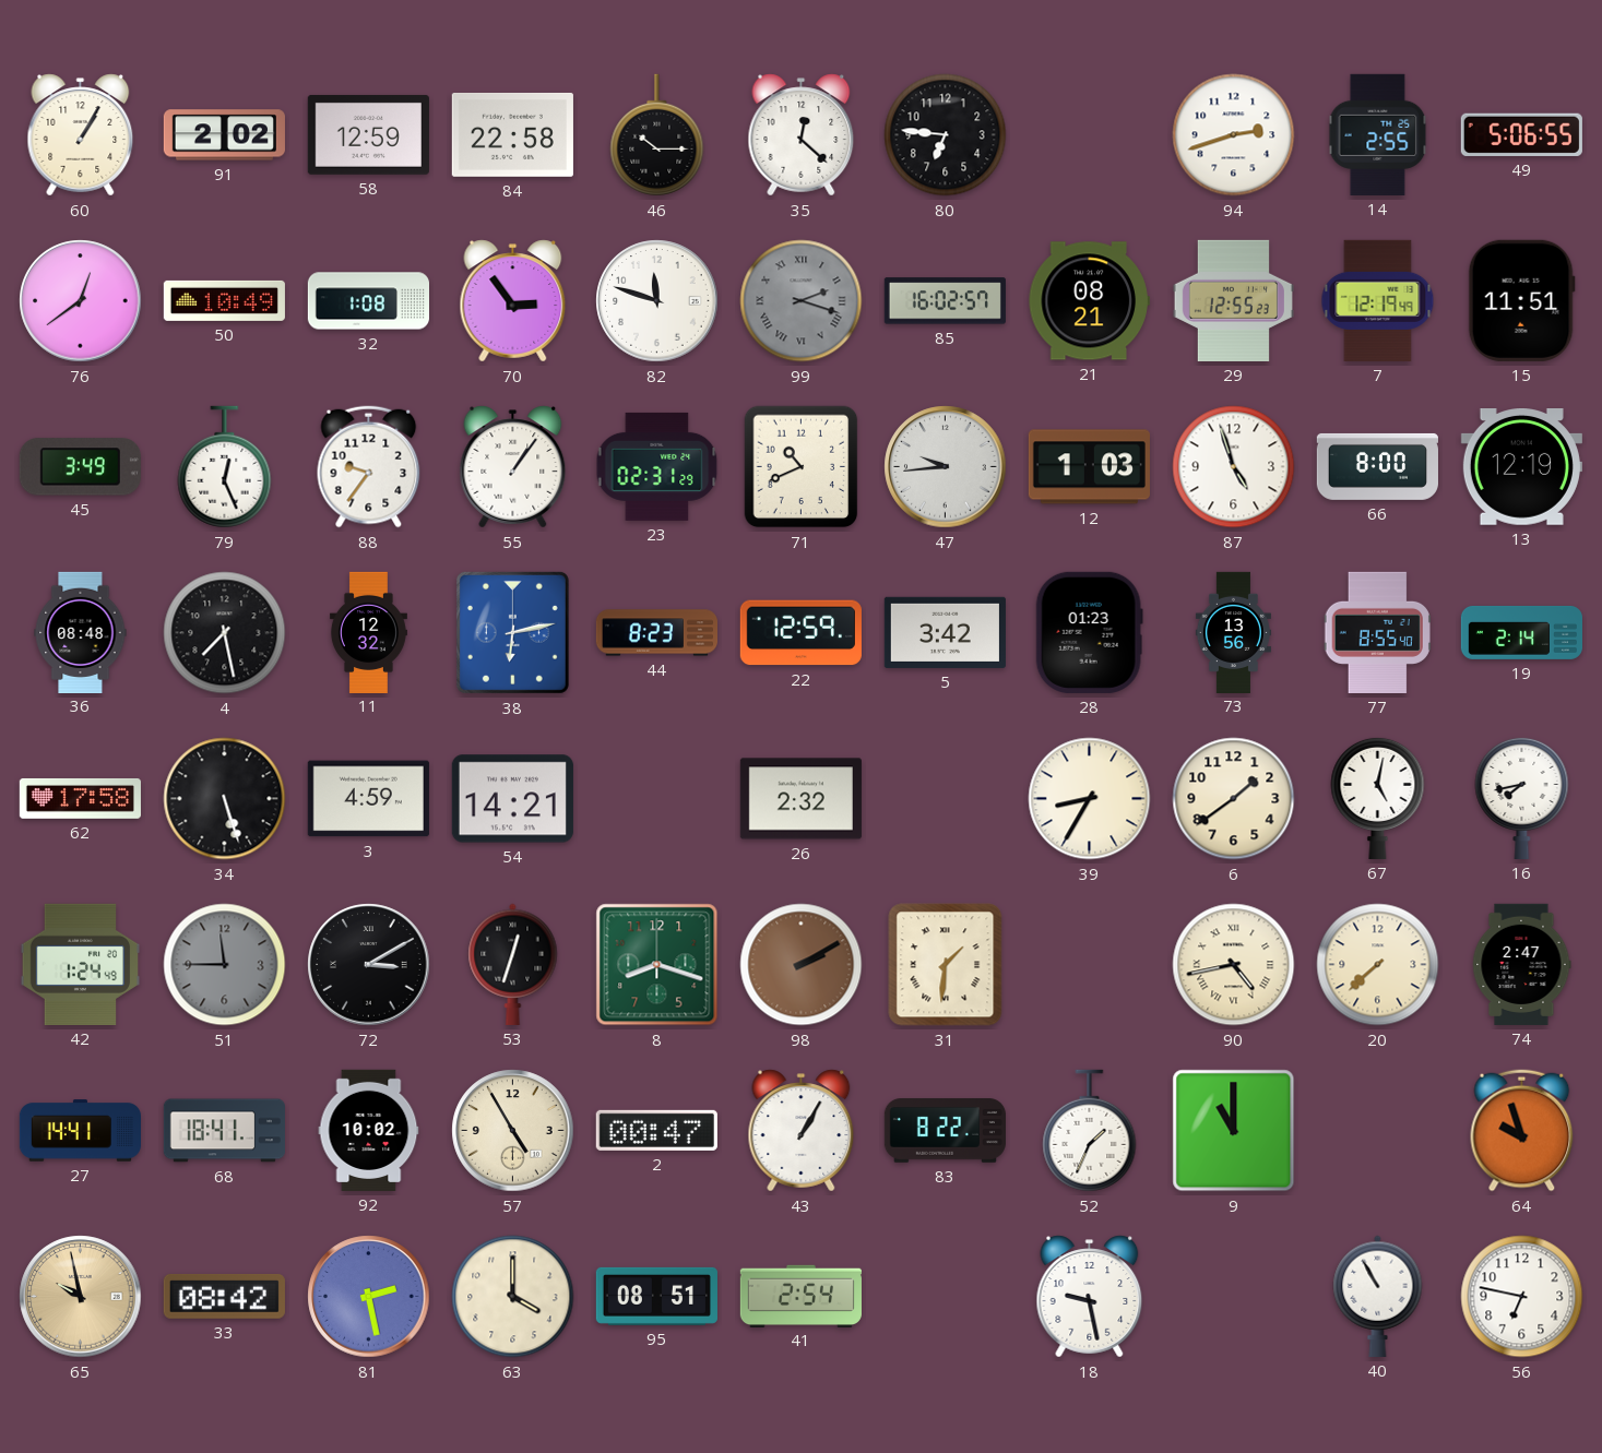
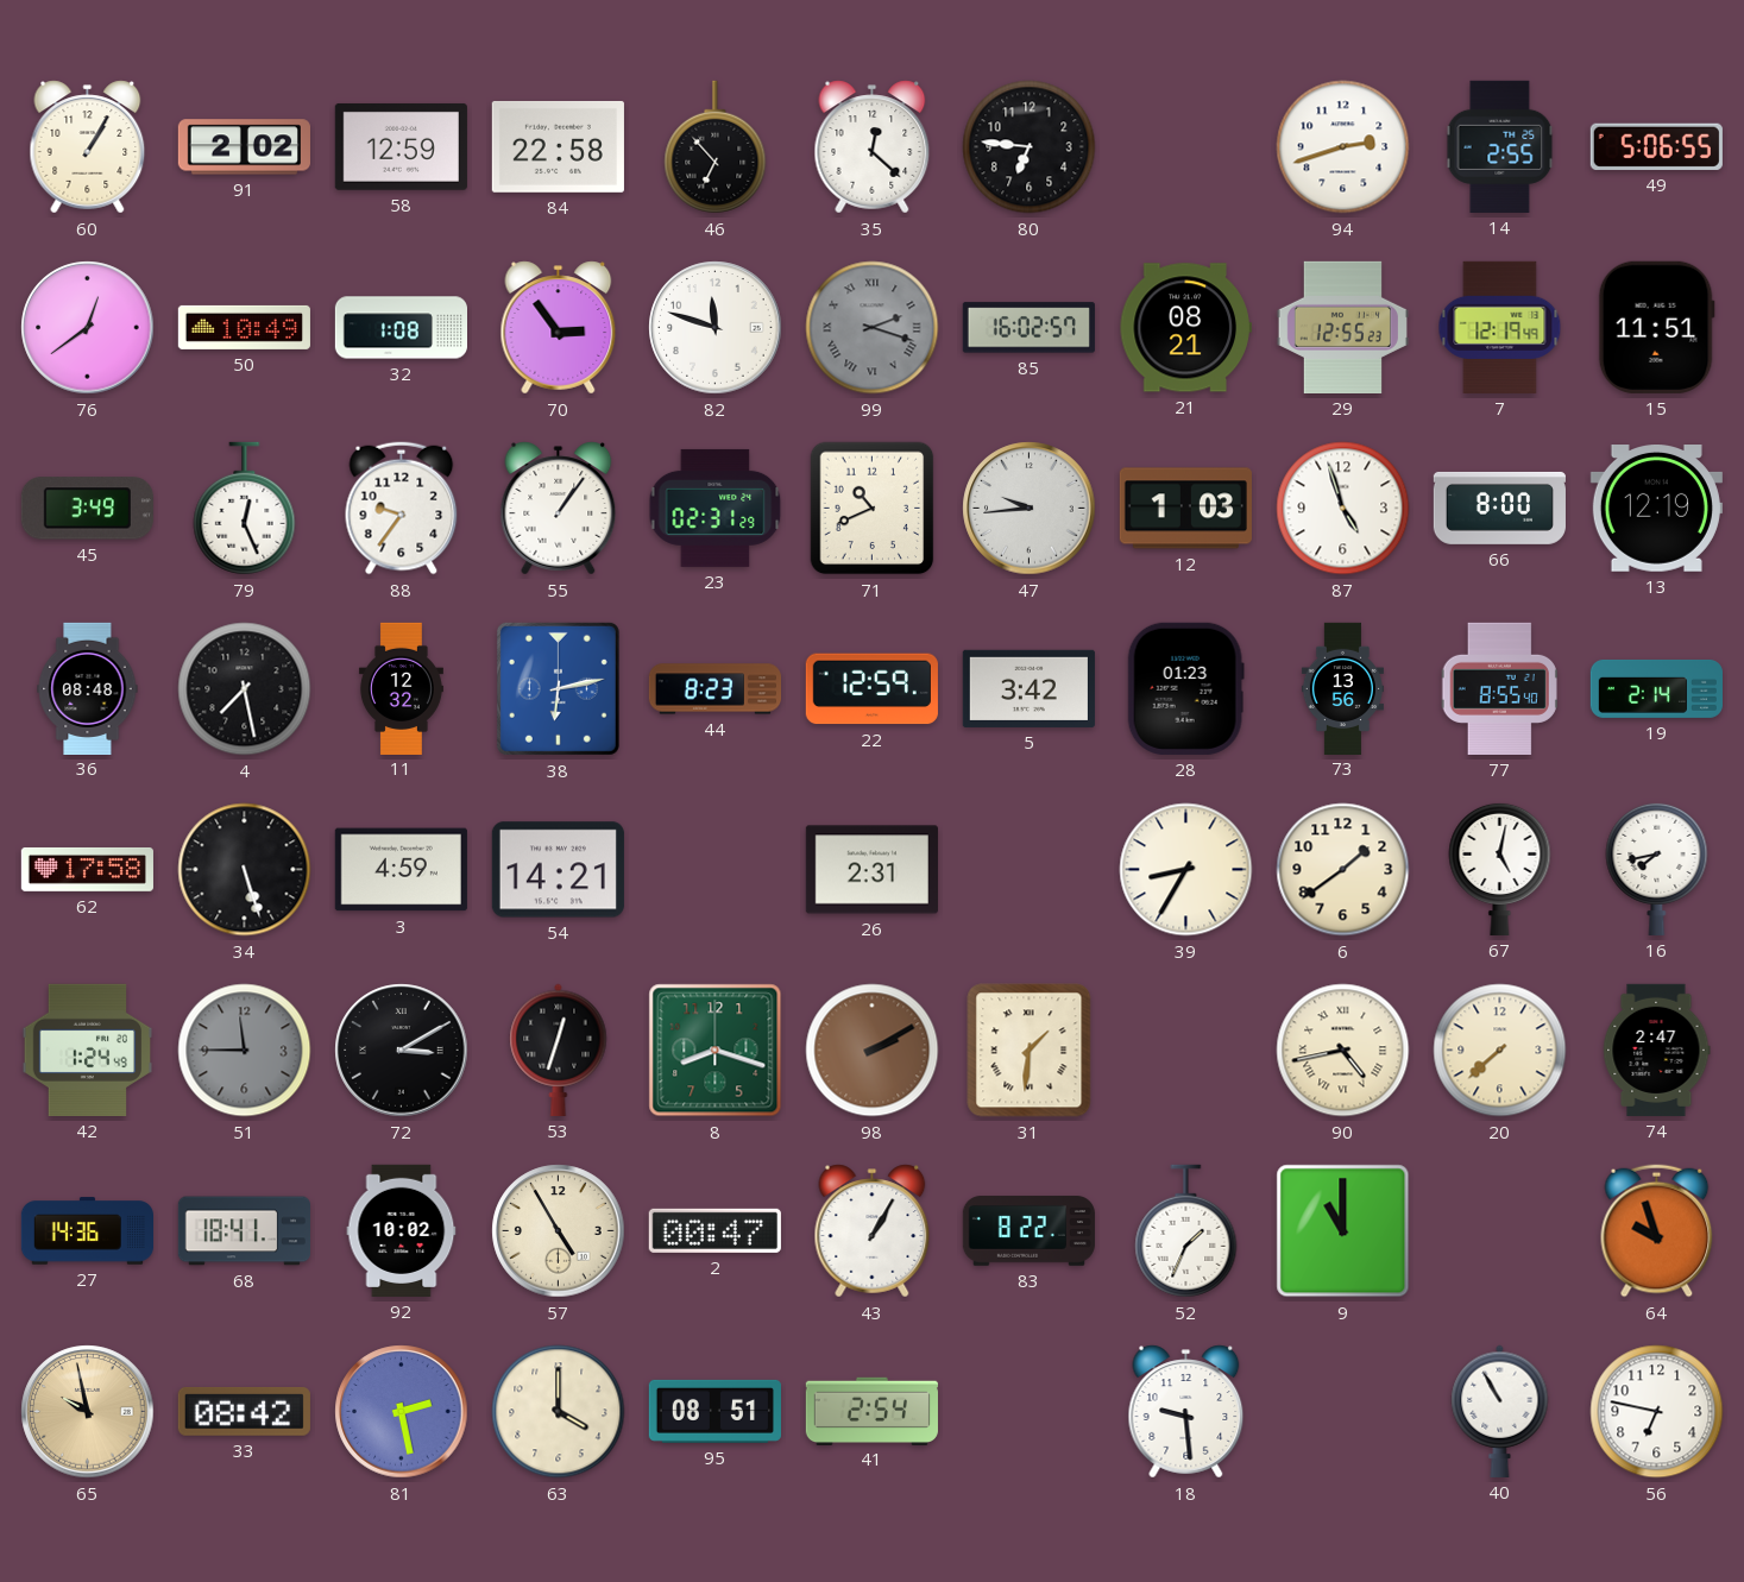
46: 10:15 -> 6:53
26: 2:32 -> 2:31
27: 14:41 -> 14:36
18: 9:28 -> 9:29
